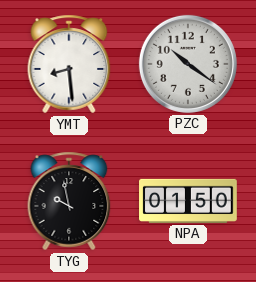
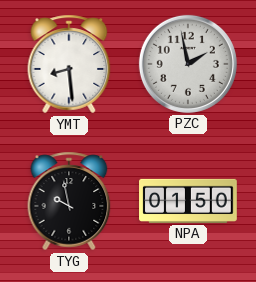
PZC: 10:21 -> 1:58
